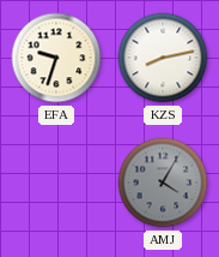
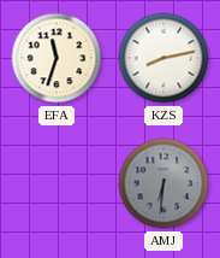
EFA: 9:33 -> 11:33
AMJ: 4:05 -> 6:31
